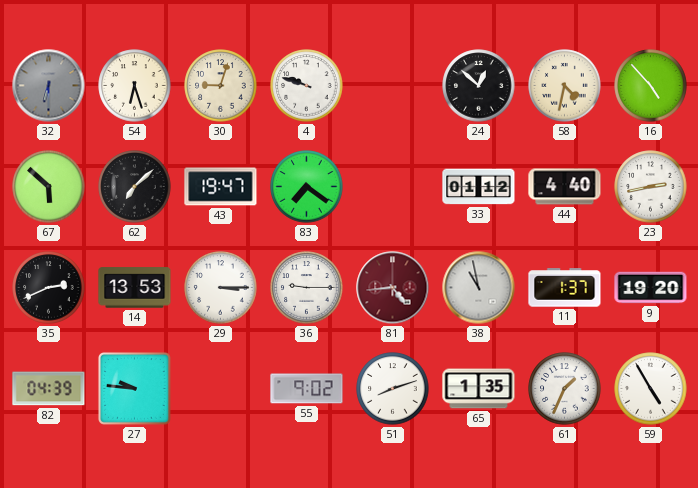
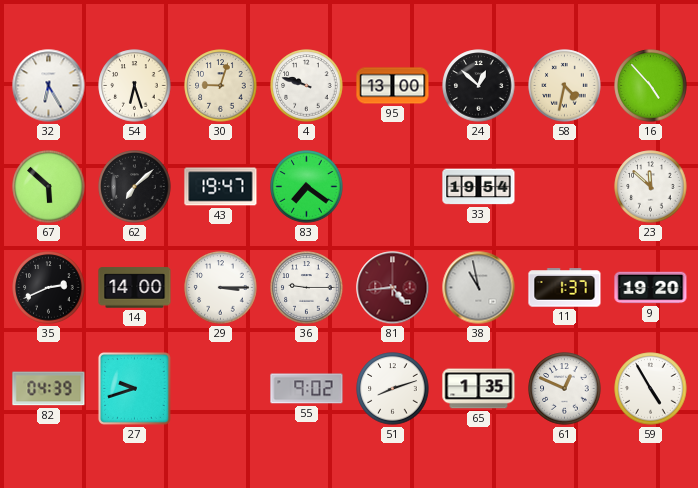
32: 6:30 -> 6:25
32 dial: grey -> white
95: none -> 13:00
33: 01:12 -> 19:54
44: 4:40 -> none
23: 2:43 -> 11:52
14: 13:53 -> 14:00
27: 9:46 -> 9:42
61: 1:34 -> 12:49
